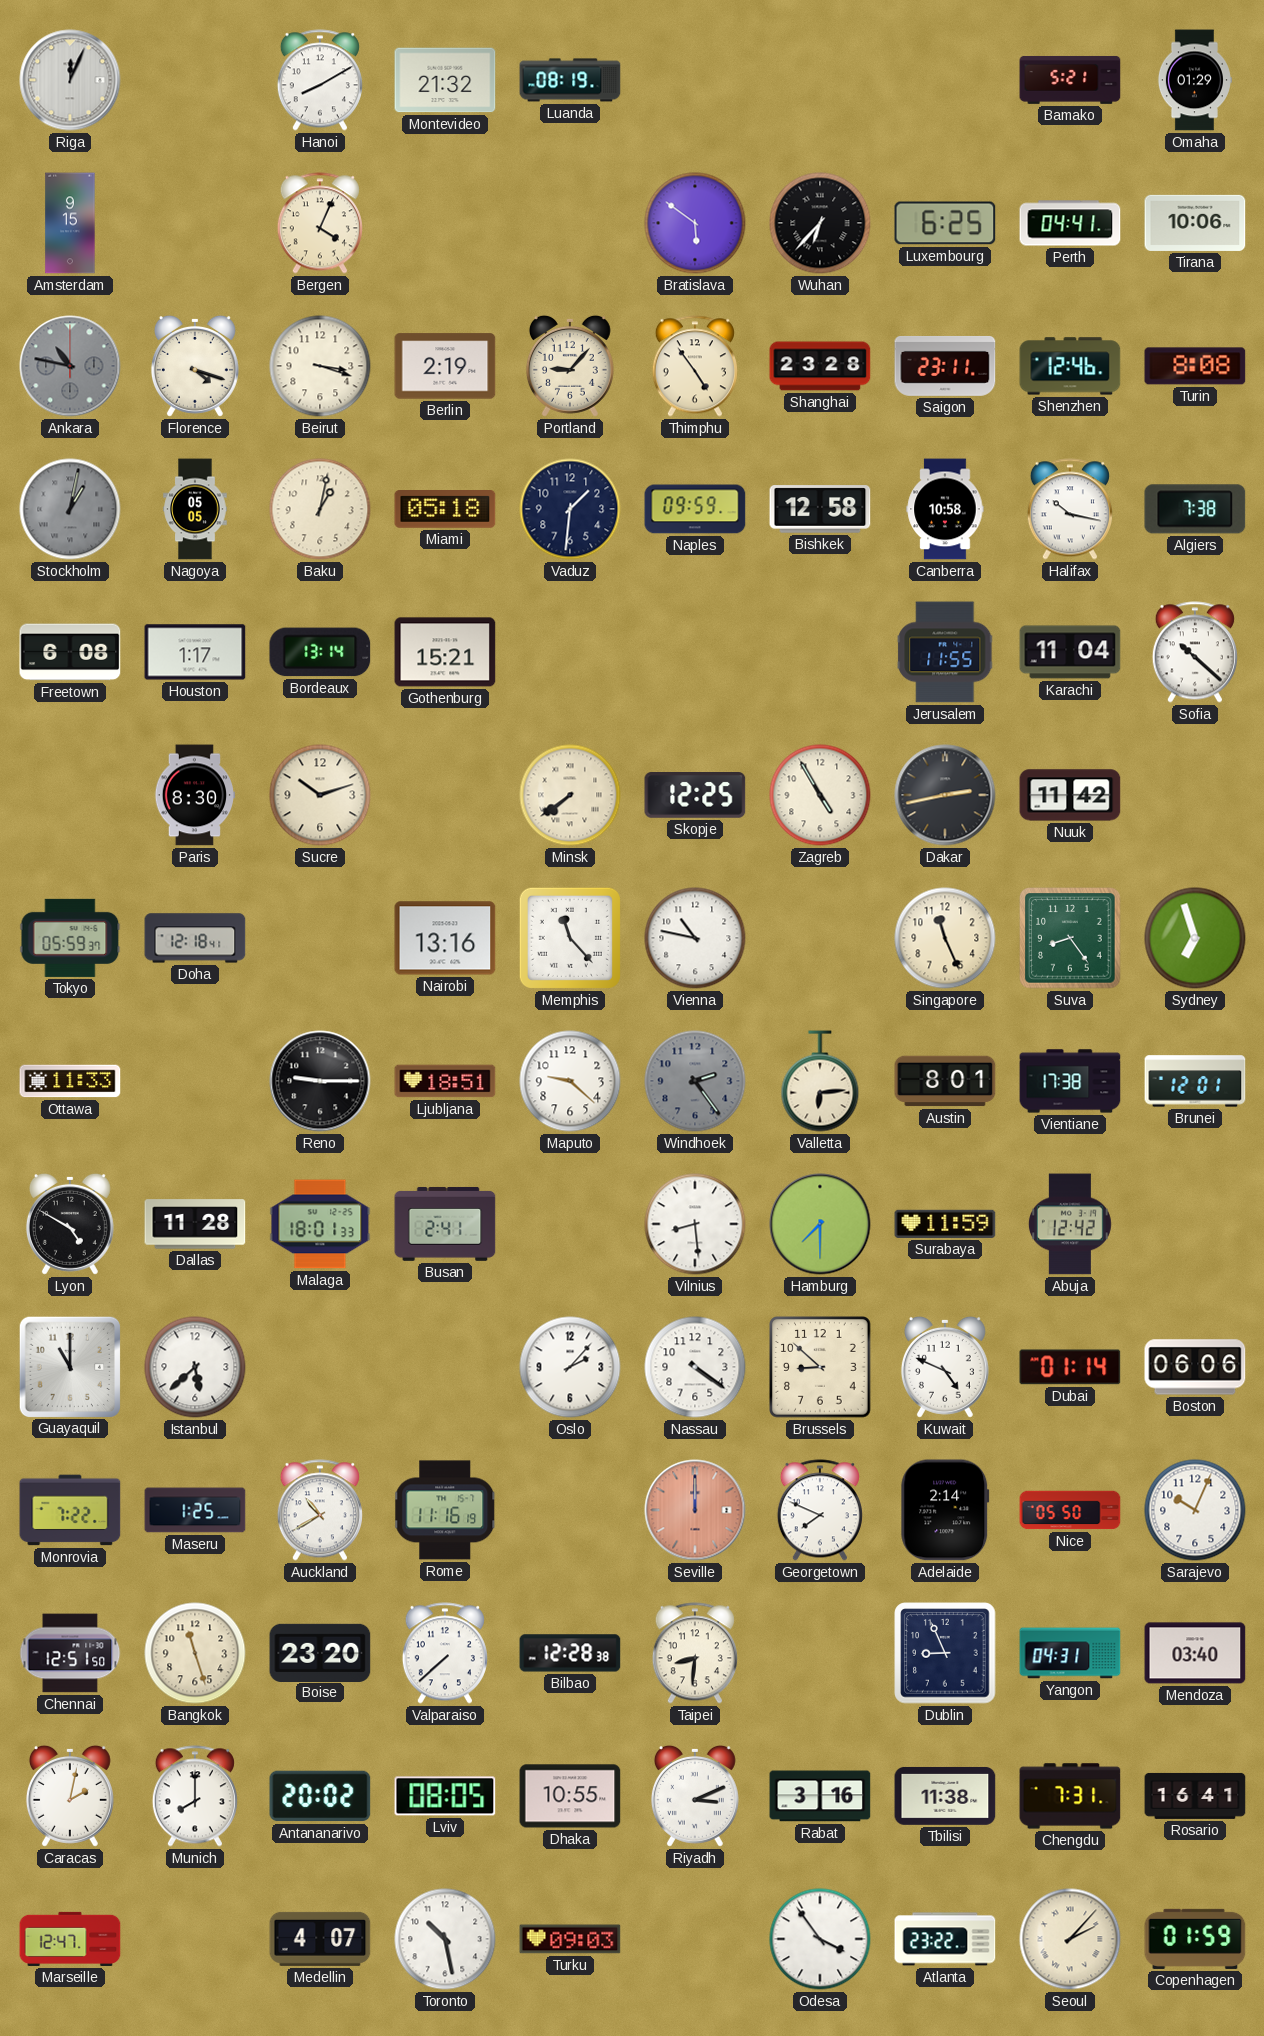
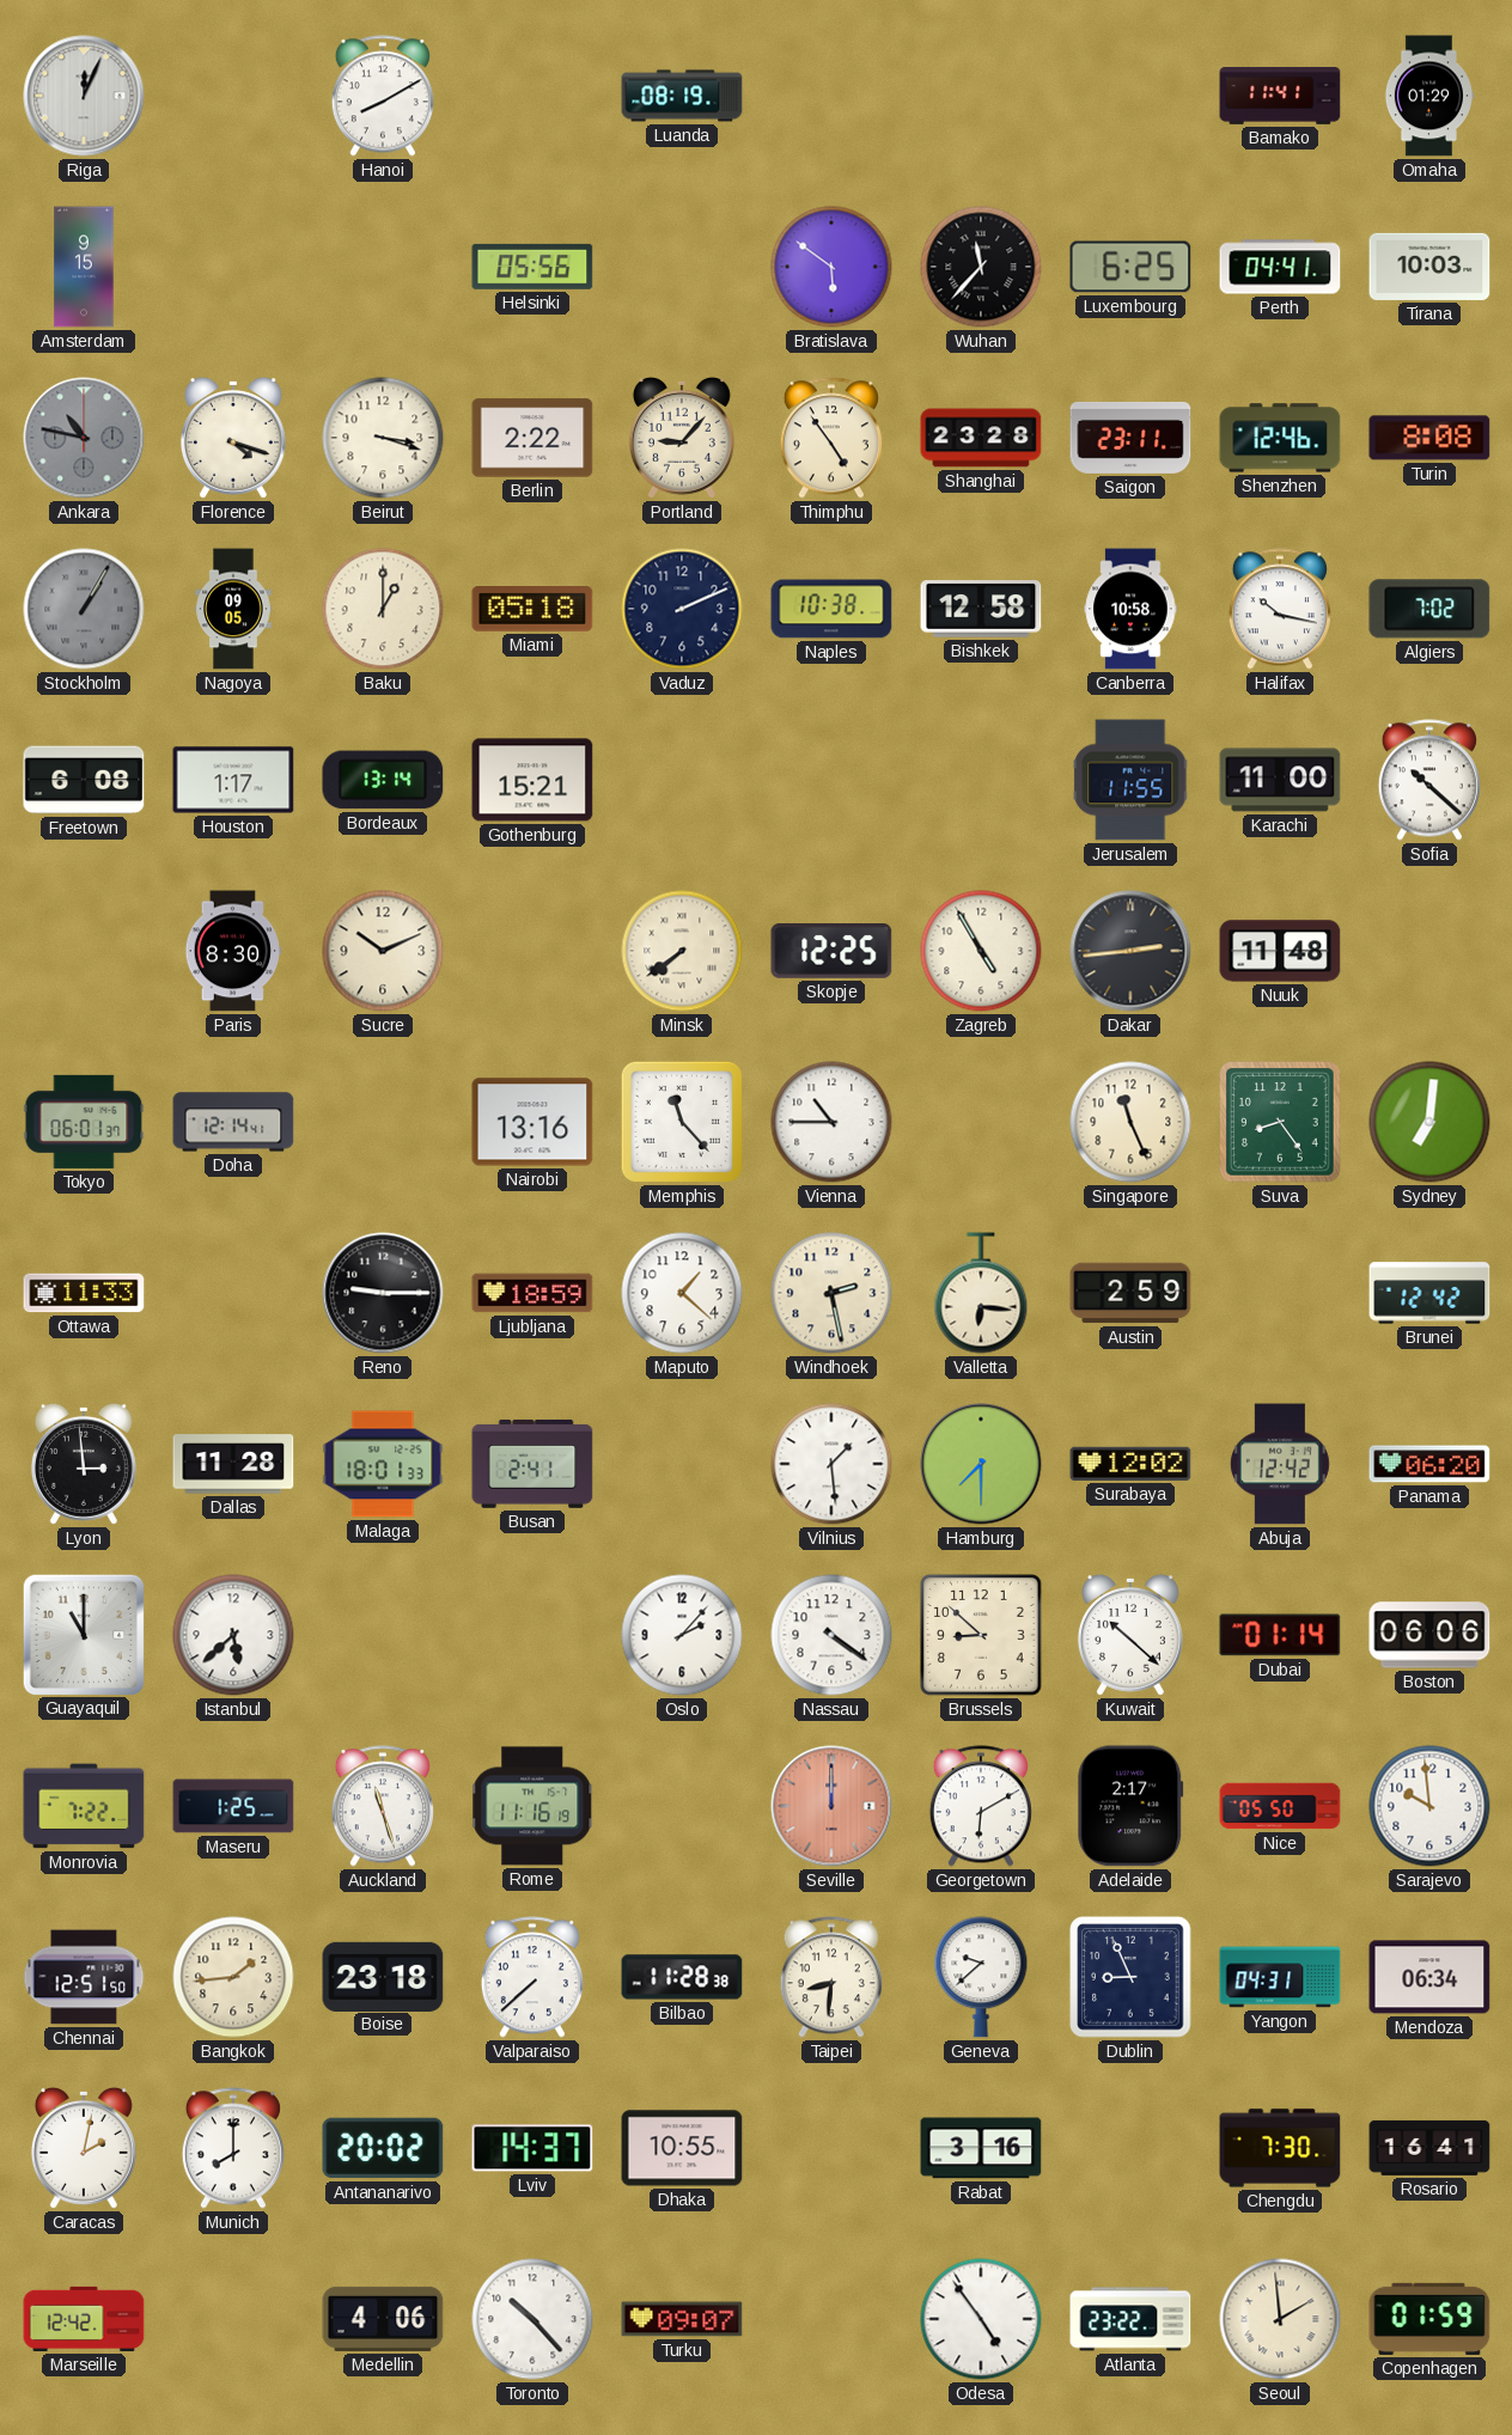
Montevideo: 21:32 -> none
Bamako: 5:21 -> 11:41
Bergen: 4:04 -> none
Helsinki: none -> 05:56
Wuhan: 6:37 -> 11:37
Tirana: 10:06 -> 10:03
Berlin: 2:19 -> 2:22
Stockholm: 1:02 -> 1:05
Nagoya: 05:05 -> 09:05
Baku: 1:02 -> 1:00
Vaduz: 1:31 -> 2:11
Naples: 09:59 -> 10:38
Algiers: 7:38 -> 7:02
Karachi: 11:04 -> 11:00
Sucre: 10:12 -> 10:11
Dakar: 2:43 -> 2:44
Nuuk: 11:42 -> 11:48
Tokyo: 05:59 -> 06:01
Doha: 12:18 -> 12:14
Vienna: 10:47 -> 10:45
Sydney: 6:57 -> 7:01
Ljubljana: 18:51 -> 18:59
Maputo: 9:22 -> 1:22
Windhoek: 2:24 -> 2:28
Windhoek dial: grey -> cream
Valletta: 6:14 -> 6:16
Austin: 8:01 -> 2:59
Vientiane: 17:38 -> none
Brunei: 12:01 -> 12:42
Lyon: 4:50 -> 2:59
Vilnius: 8:29 -> 1:29
Surabaya: 11:59 -> 12:02
Panama: none -> 06:20
Kuwait: 4:49 -> 10:22
Auckland: 10:40 -> 11:27
Georgetown: 7:49 -> 6:10
Adelaide: 2:14 -> 2:17
Sarajevo: 10:04 -> 9:59
Bangkok: 11:27 -> 1:44
Boise: 23:20 -> 23:18
Bilbao: 12:28 -> 11:28
Geneva: none -> 9:38
Mendoza: 03:40 -> 06:34
Lviv: 08:05 -> 14:37
Riyadh: 3:11 -> none
Tbilisi: 11:38 -> none
Chengdu: 7:31 -> 7:30
Marseille: 12:47 -> 12:42
Medellin: 4:07 -> 4:06
Toronto: 10:28 -> 10:23
Turku: 09:03 -> 09:07
Odesa: 3:54 -> 4:54
Seoul: 2:07 -> 1:59
